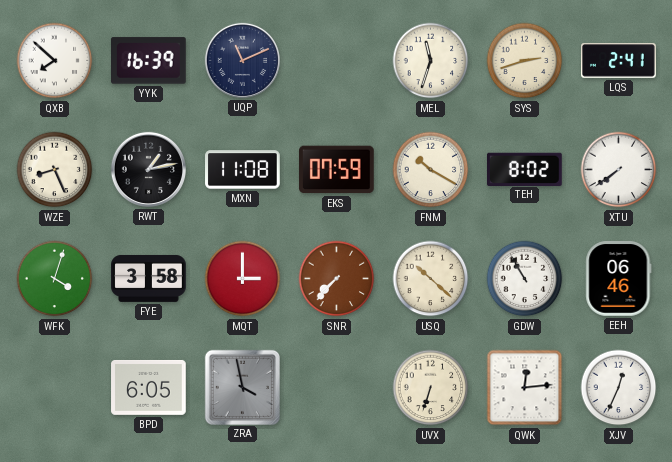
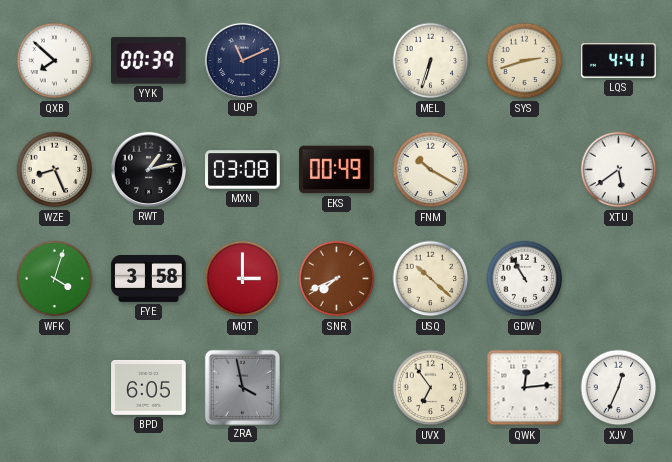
YYK: 16:39 -> 00:39
MEL: 11:33 -> 6:33
LQS: 2:41 -> 4:41
MXN: 11:08 -> 03:08
EKS: 07:59 -> 00:49
TEH: 8:02 -> none
XTU: 7:39 -> 5:39
SNR: 7:37 -> 7:41
EEH: 06:46 -> none
UVX: 6:33 -> 6:54
